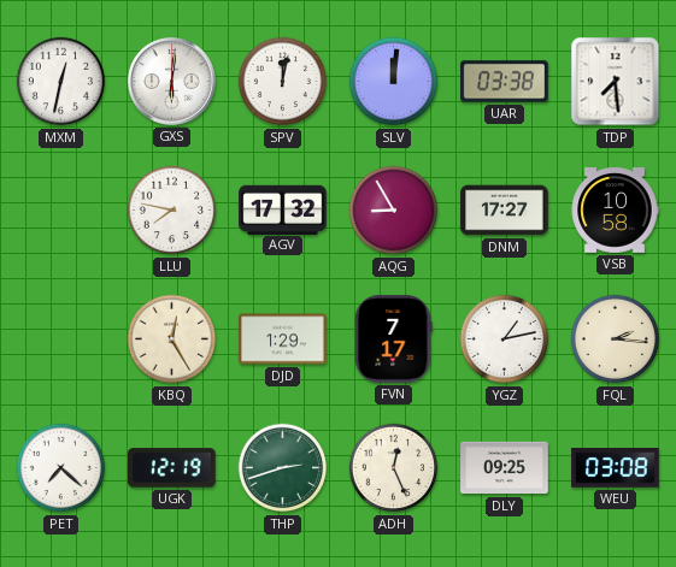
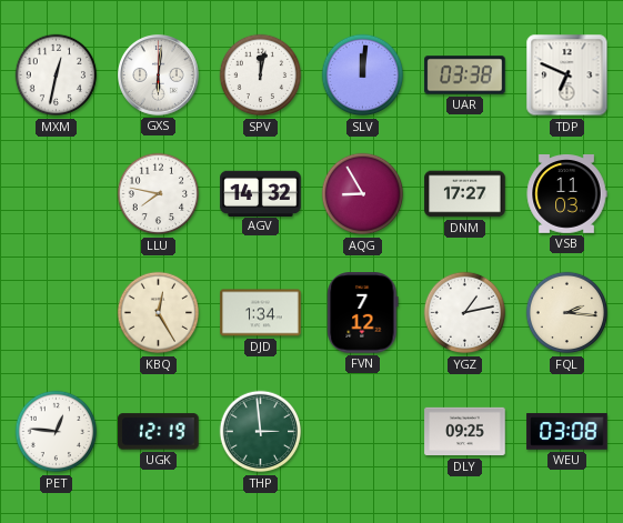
TDP: 7:29 -> 6:49
AGV: 17:32 -> 14:32
VSB: 10:58 -> 11:03
DJD: 1:29 -> 1:34
FVN: 7:17 -> 7:12
PET: 7:22 -> 12:46
THP: 2:42 -> 2:59
ADH: 12:26 -> none
